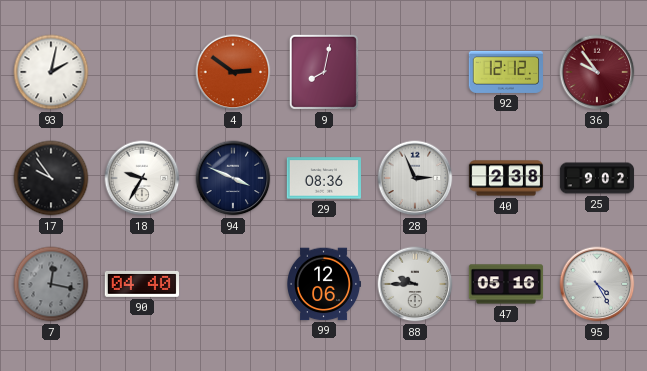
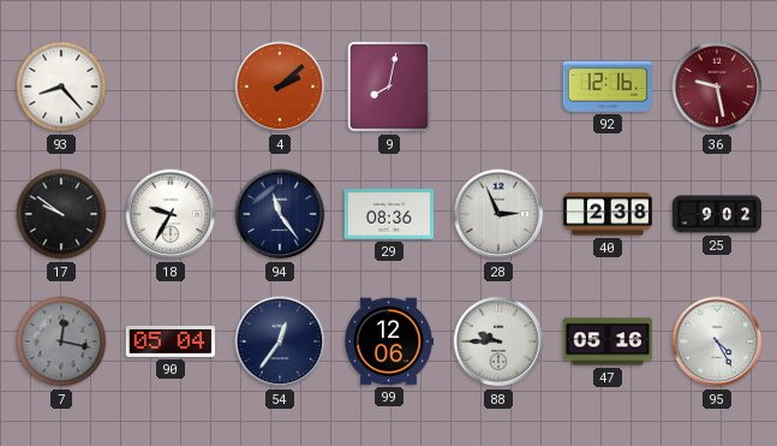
93: 2:02 -> 8:23
4: 2:51 -> 2:08
92: 12:12 -> 12:16
36: 9:54 -> 9:28
17: 9:54 -> 9:51
94: 3:49 -> 11:24
90: 04:40 -> 05:04
54: none -> 12:36
